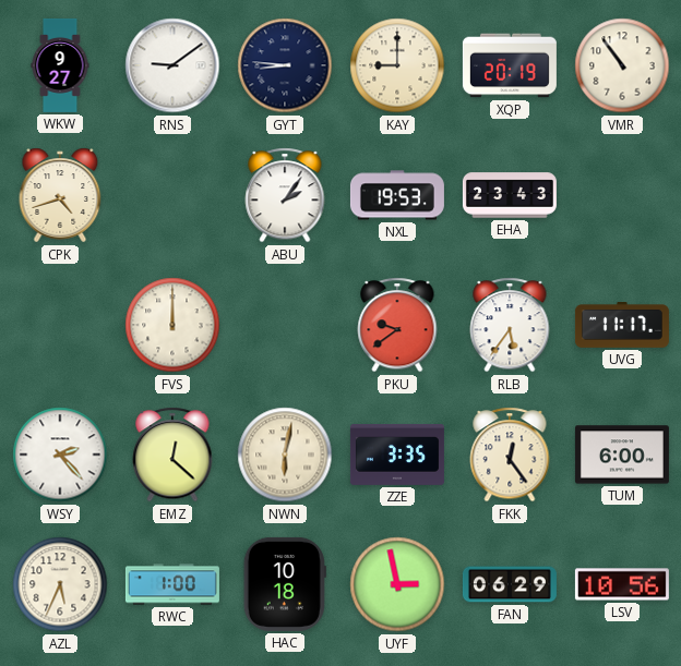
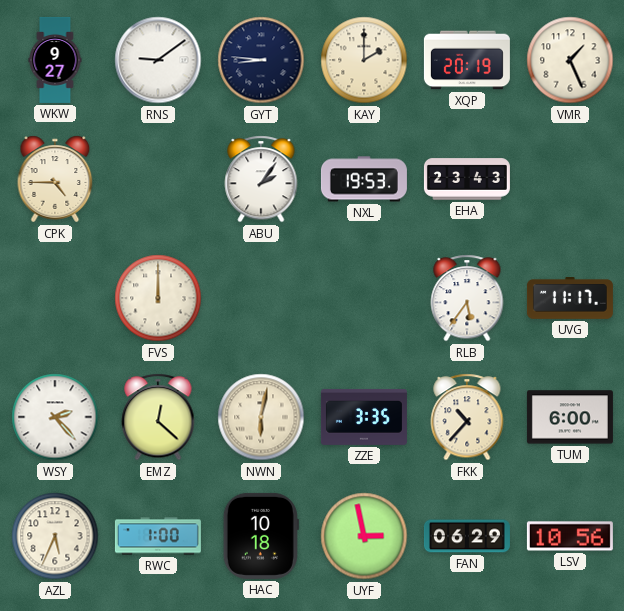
KAY: 9:00 -> 2:00
VMR: 10:54 -> 1:26
CPK: 4:42 -> 4:45
PKU: 9:39 -> none
FKK: 12:24 -> 10:37
